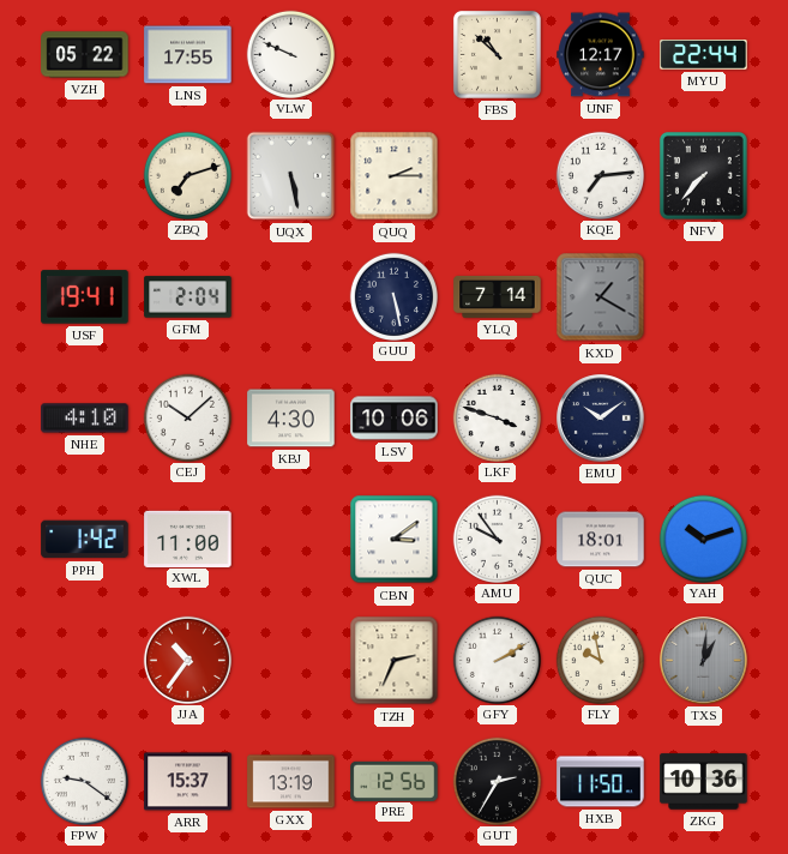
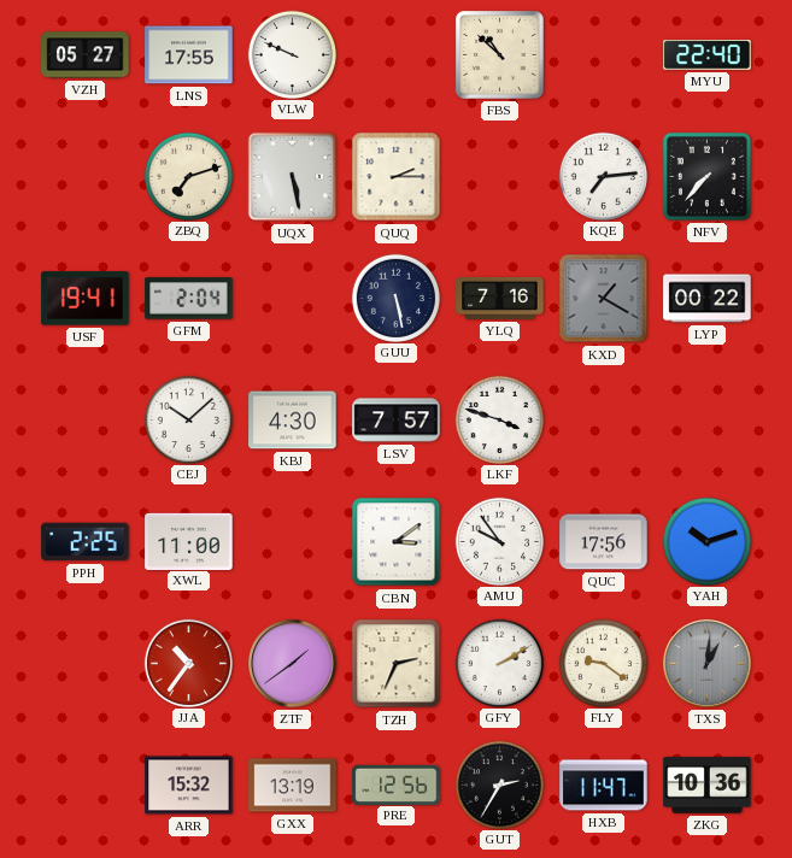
VZH: 05:22 -> 05:27
UNF: 12:17 -> none
MYU: 22:44 -> 22:40
YLQ: 7:14 -> 7:16
LYP: none -> 00:22
NHE: 4:10 -> none
LSV: 10:06 -> 7:57
EMU: 10:09 -> none
PPH: 1:42 -> 2:25
QUC: 18:01 -> 17:56
ZTF: none -> 1:39
FLY: 9:58 -> 9:21
FPW: 9:21 -> none
ARR: 15:37 -> 15:32
HXB: 11:50 -> 11:47
